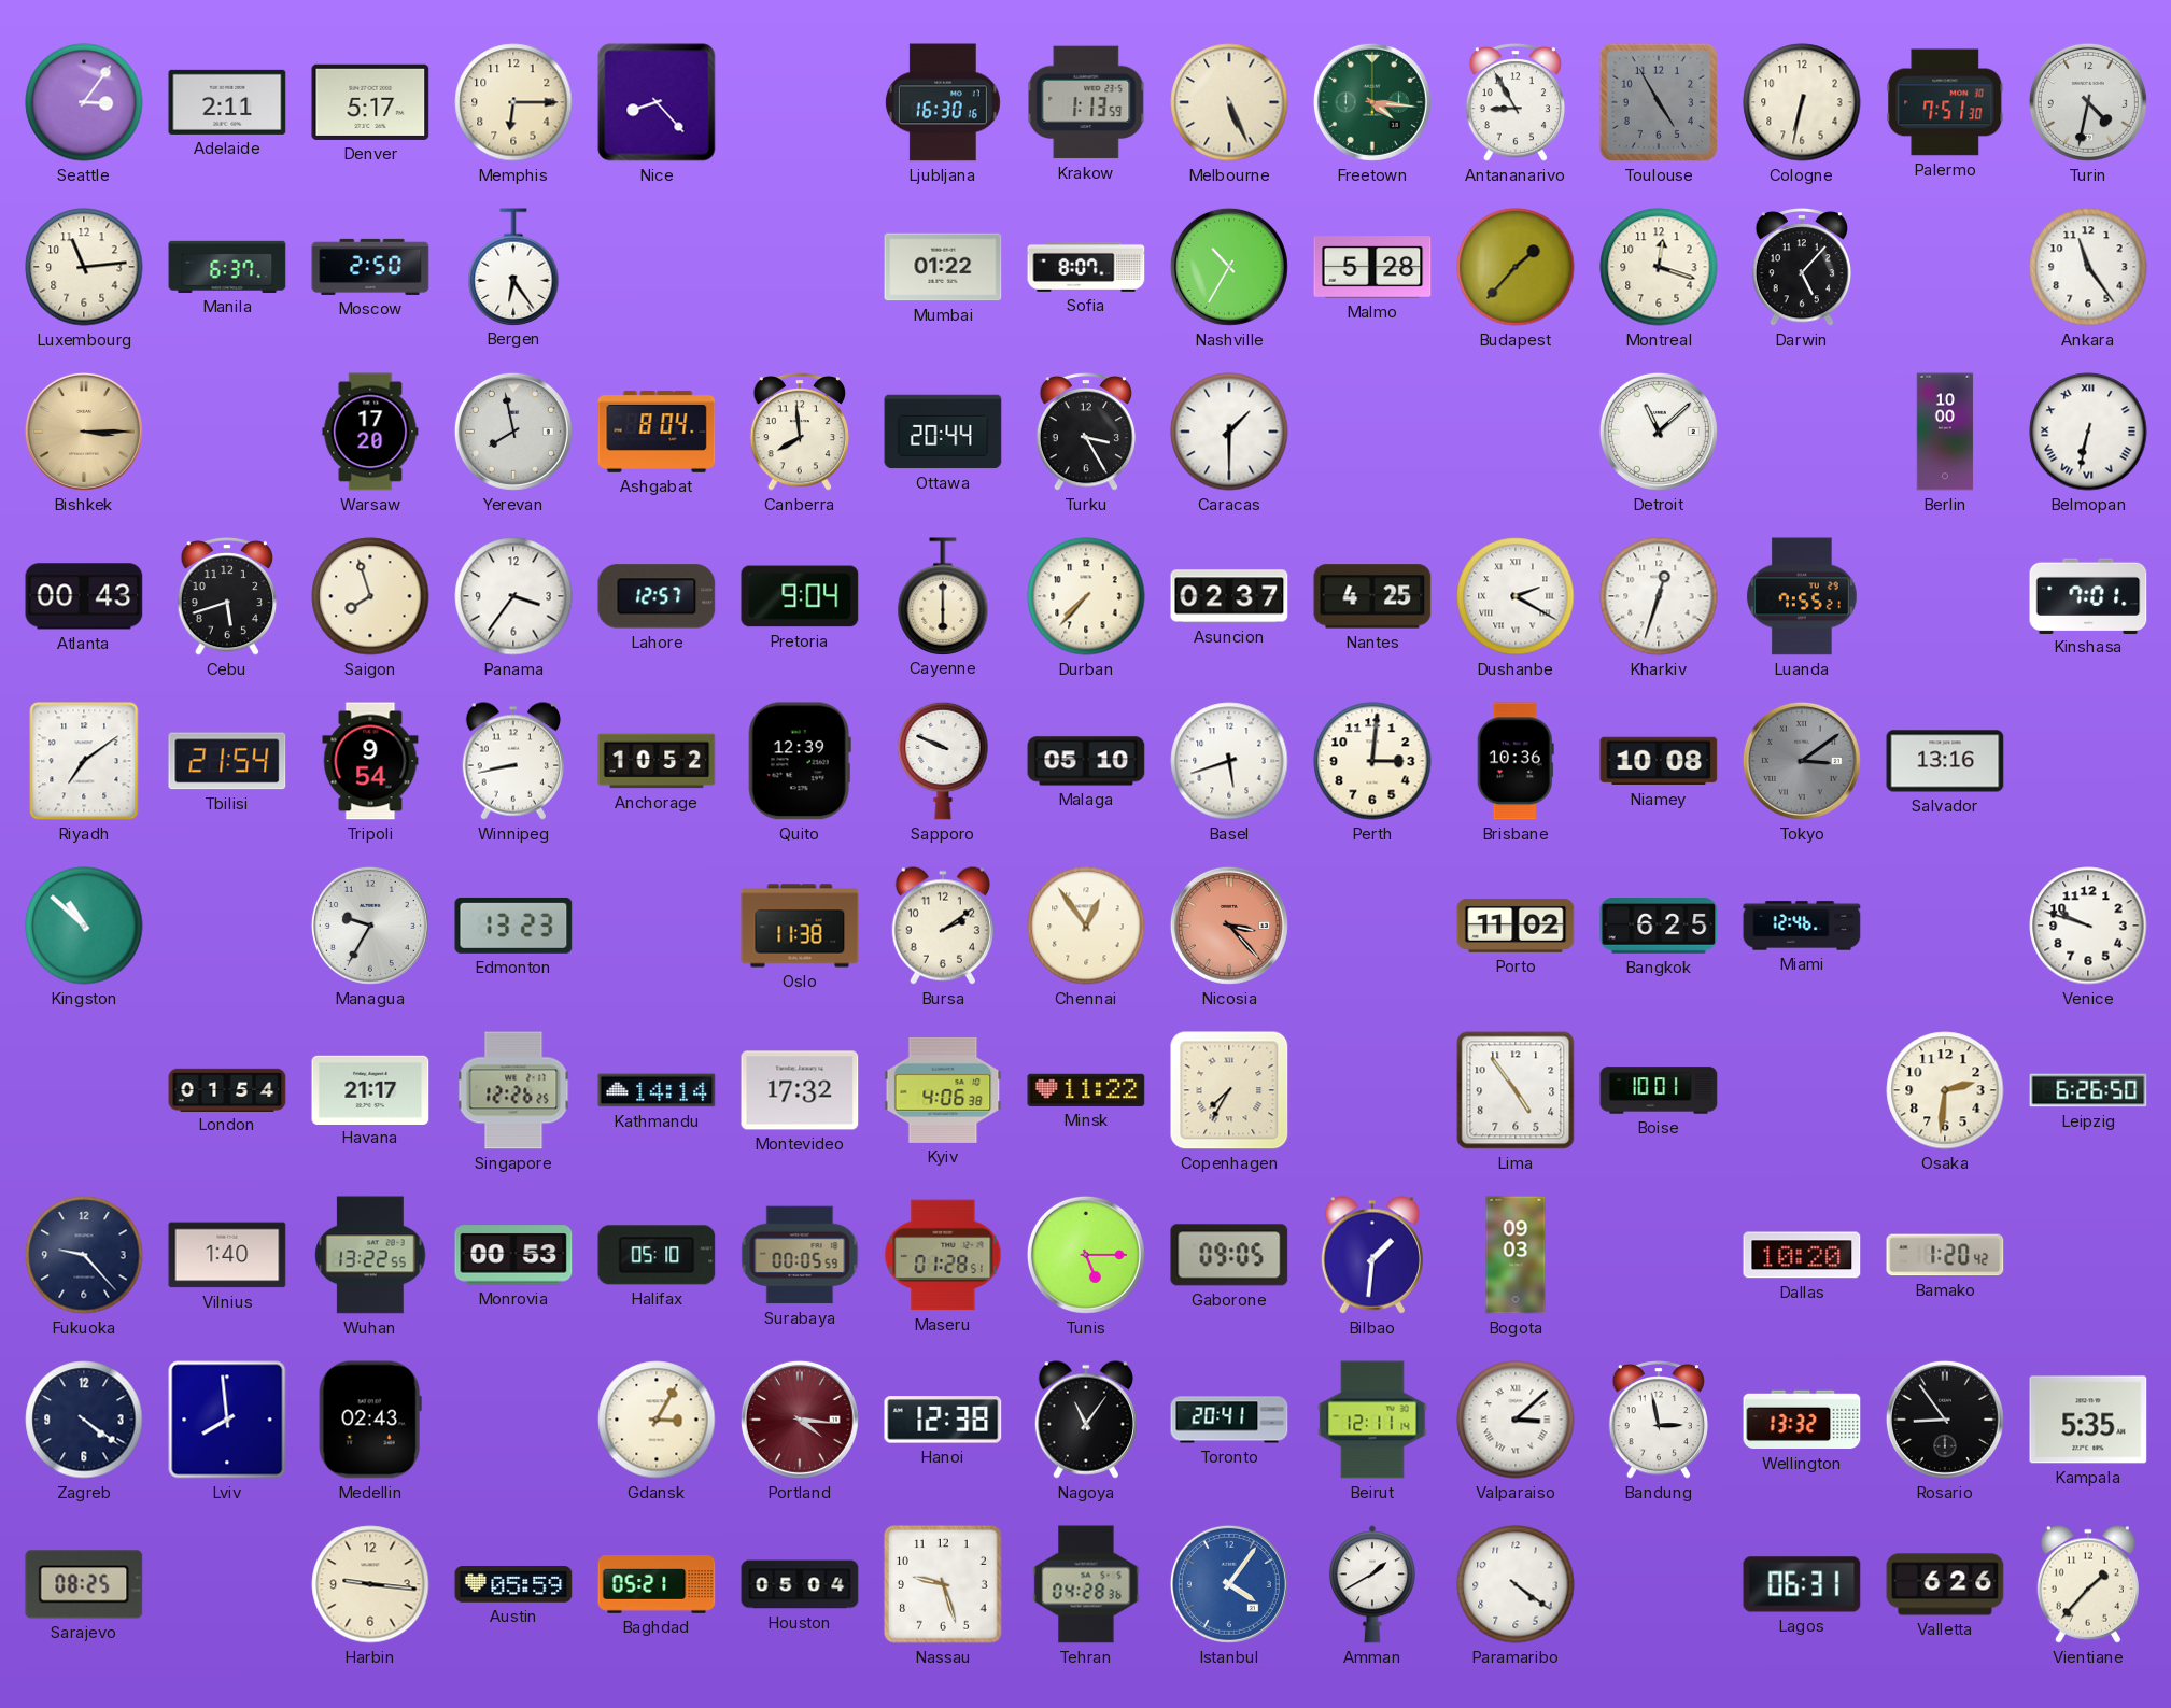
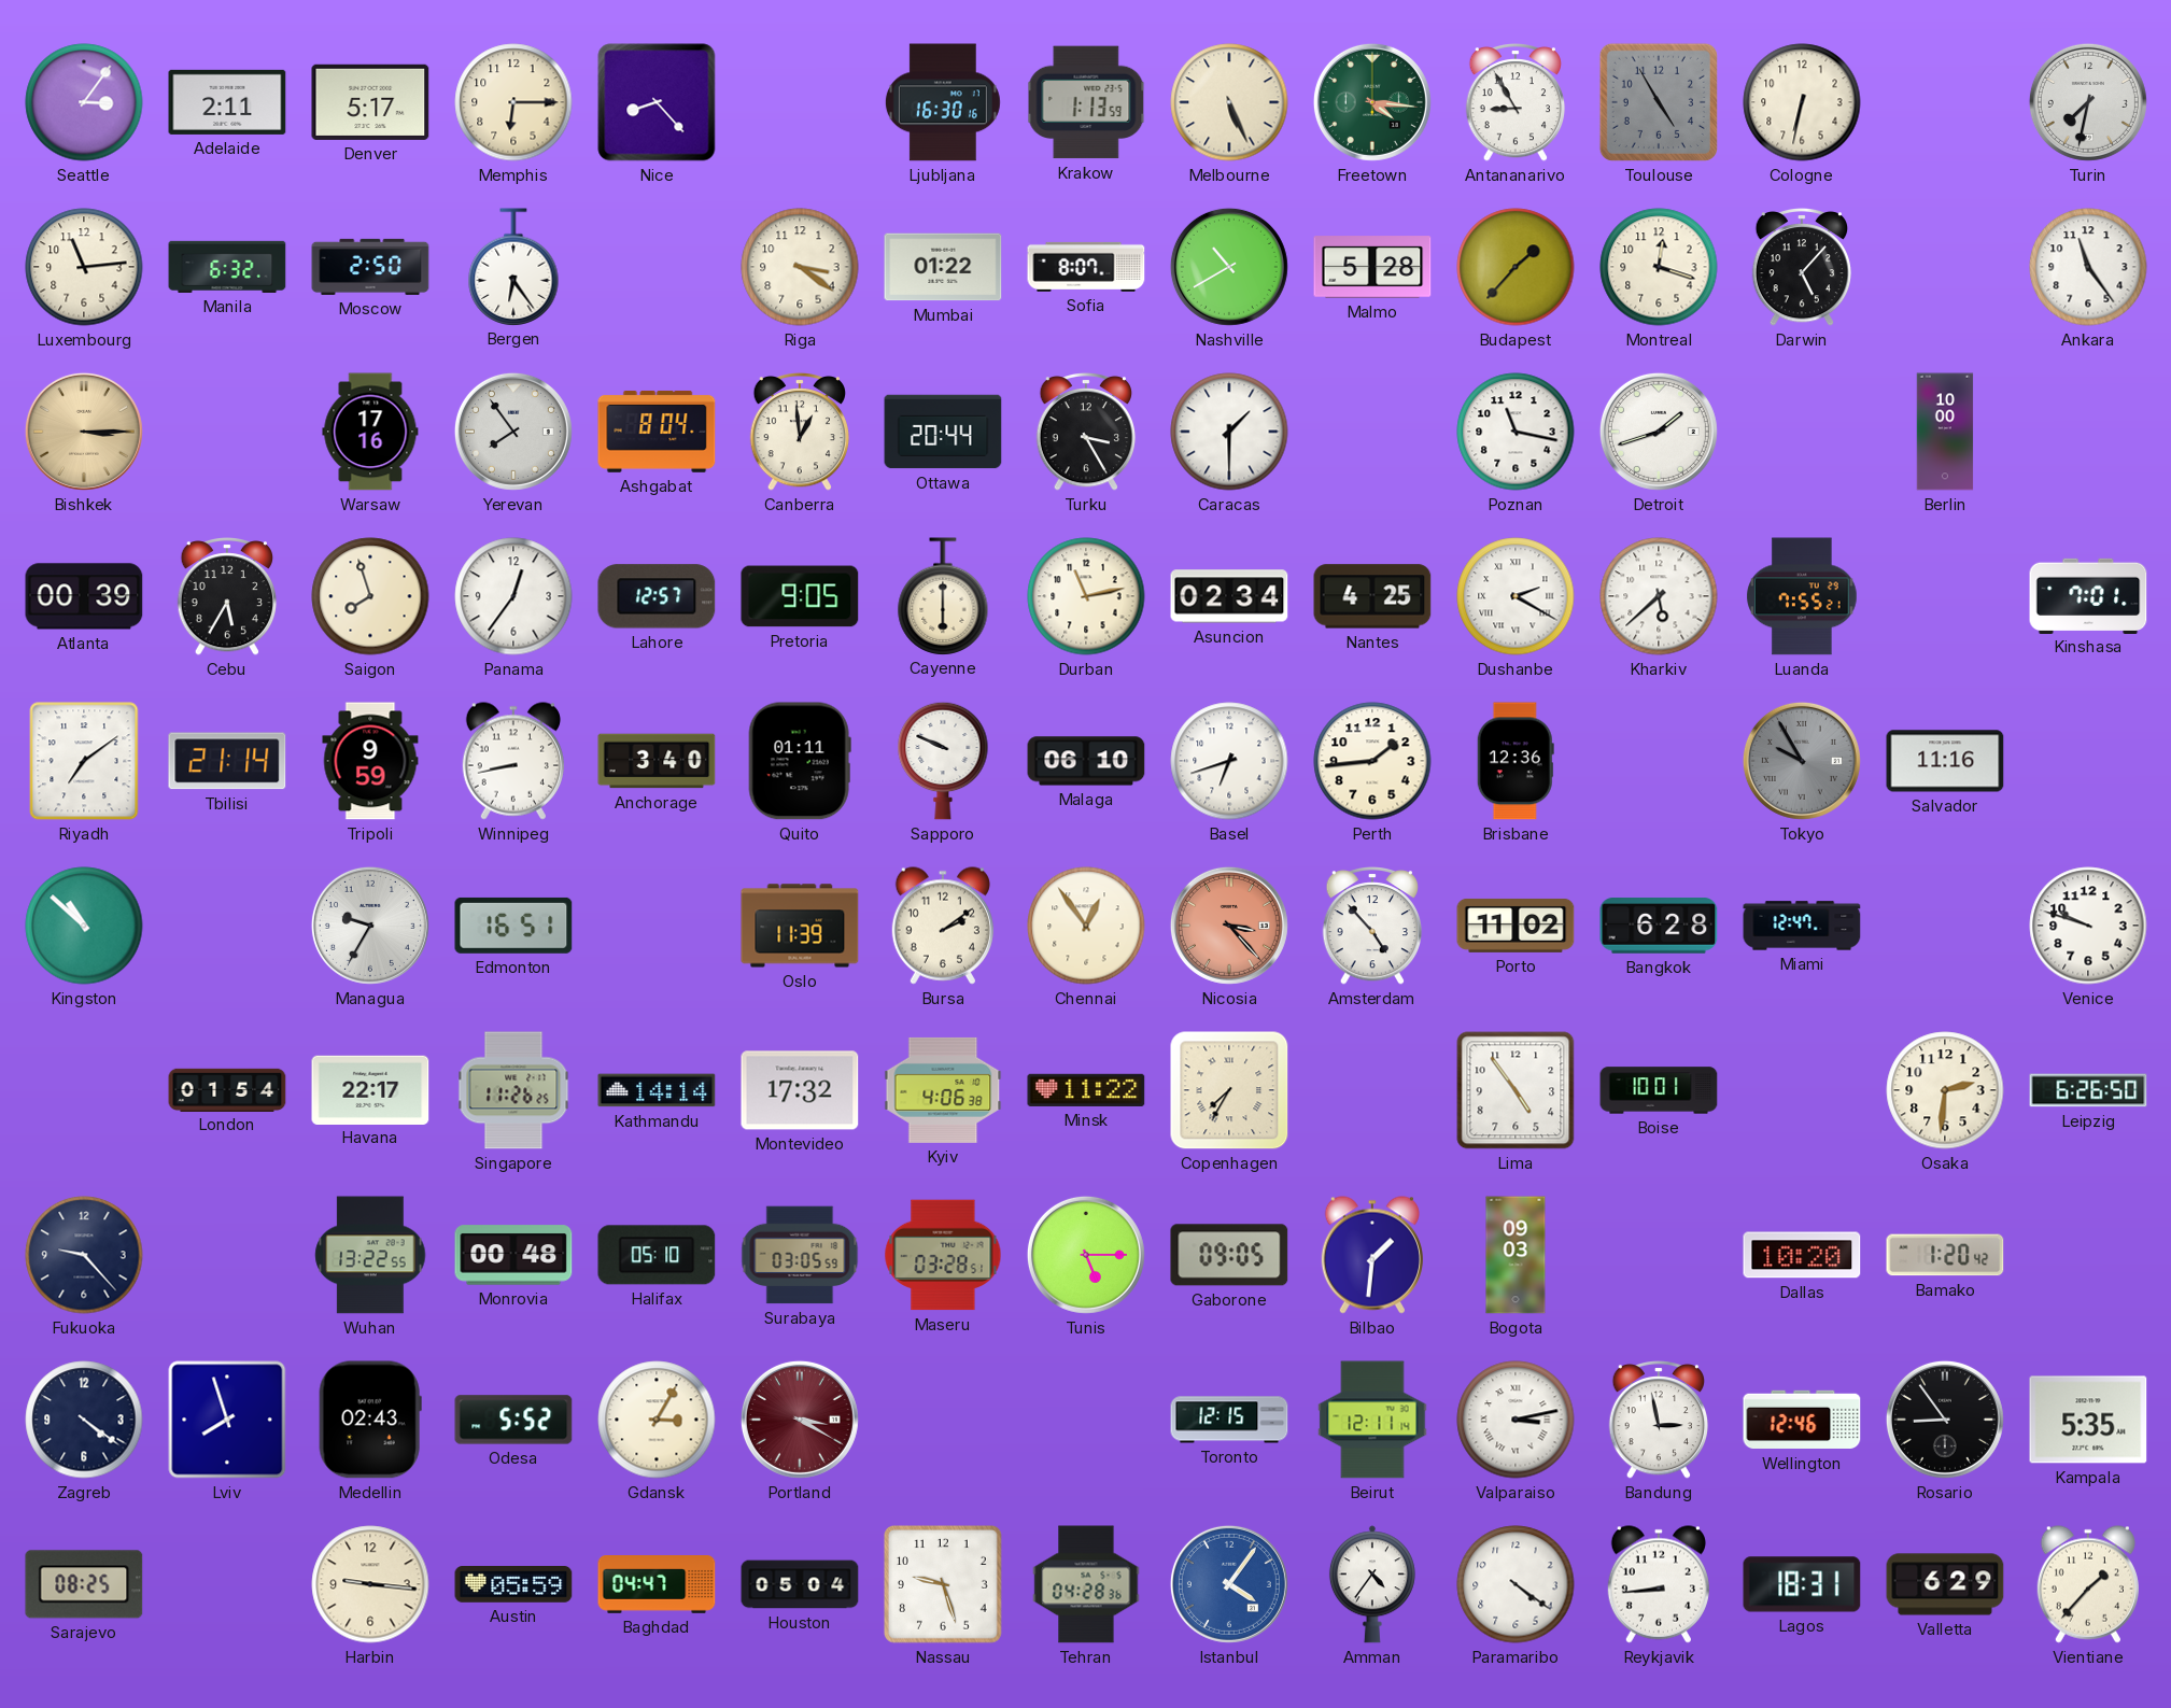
Palermo: 7:51 -> none
Turin: 4:32 -> 7:32
Manila: 6:37 -> 6:32
Riga: none -> 3:21
Nashville: 10:35 -> 10:40
Warsaw: 17:20 -> 17:16
Yerevan: 7:58 -> 7:54
Canberra: 7:59 -> 12:59
Poznan: none -> 11:17
Detroit: 11:08 -> 1:42
Belmopan: 6:32 -> none
Atlanta: 00:43 -> 00:39
Cebu: 5:42 -> 5:35
Panama: 3:36 -> 12:36
Pretoria: 9:04 -> 9:05
Durban: 7:37 -> 11:13
Asuncion: 02:37 -> 02:34
Kharkiv: 12:33 -> 5:38
Tbilisi: 21:54 -> 21:14
Tripoli: 9:54 -> 9:59
Anchorage: 10:52 -> 3:40
Quito: 12:39 -> 01:11
Malaga: 05:10 -> 06:10
Basel: 5:42 -> 6:42
Perth: 3:01 -> 1:44
Brisbane: 10:36 -> 12:36
Niamey: 10:08 -> none
Tokyo: 3:09 -> 9:55
Salvador: 13:16 -> 11:16
Edmonton: 13:23 -> 16:51
Oslo: 11:38 -> 11:39
Amsterdam: none -> 4:53
Bangkok: 6:25 -> 6:28
Miami: 12:46 -> 12:47
Havana: 21:17 -> 22:17
Singapore: 12:26 -> 11:26
Vilnius: 1:40 -> none
Monrovia: 00:53 -> 00:48
Surabaya: 00:05 -> 03:05
Maseru: 01:28 -> 03:28
Lviv: 7:59 -> 7:57
Odesa: none -> 5:52
Portland: 4:16 -> 3:20
Hanoi: 12:38 -> none
Nagoya: 11:06 -> none
Toronto: 20:41 -> 12:15
Valparaiso: 3:08 -> 3:13
Wellington: 13:32 -> 12:46
Baghdad: 05:21 -> 04:47
Amman: 1:40 -> 4:36
Reykjavik: none -> 8:44
Lagos: 06:31 -> 18:31
Valletta: 6:26 -> 6:29
